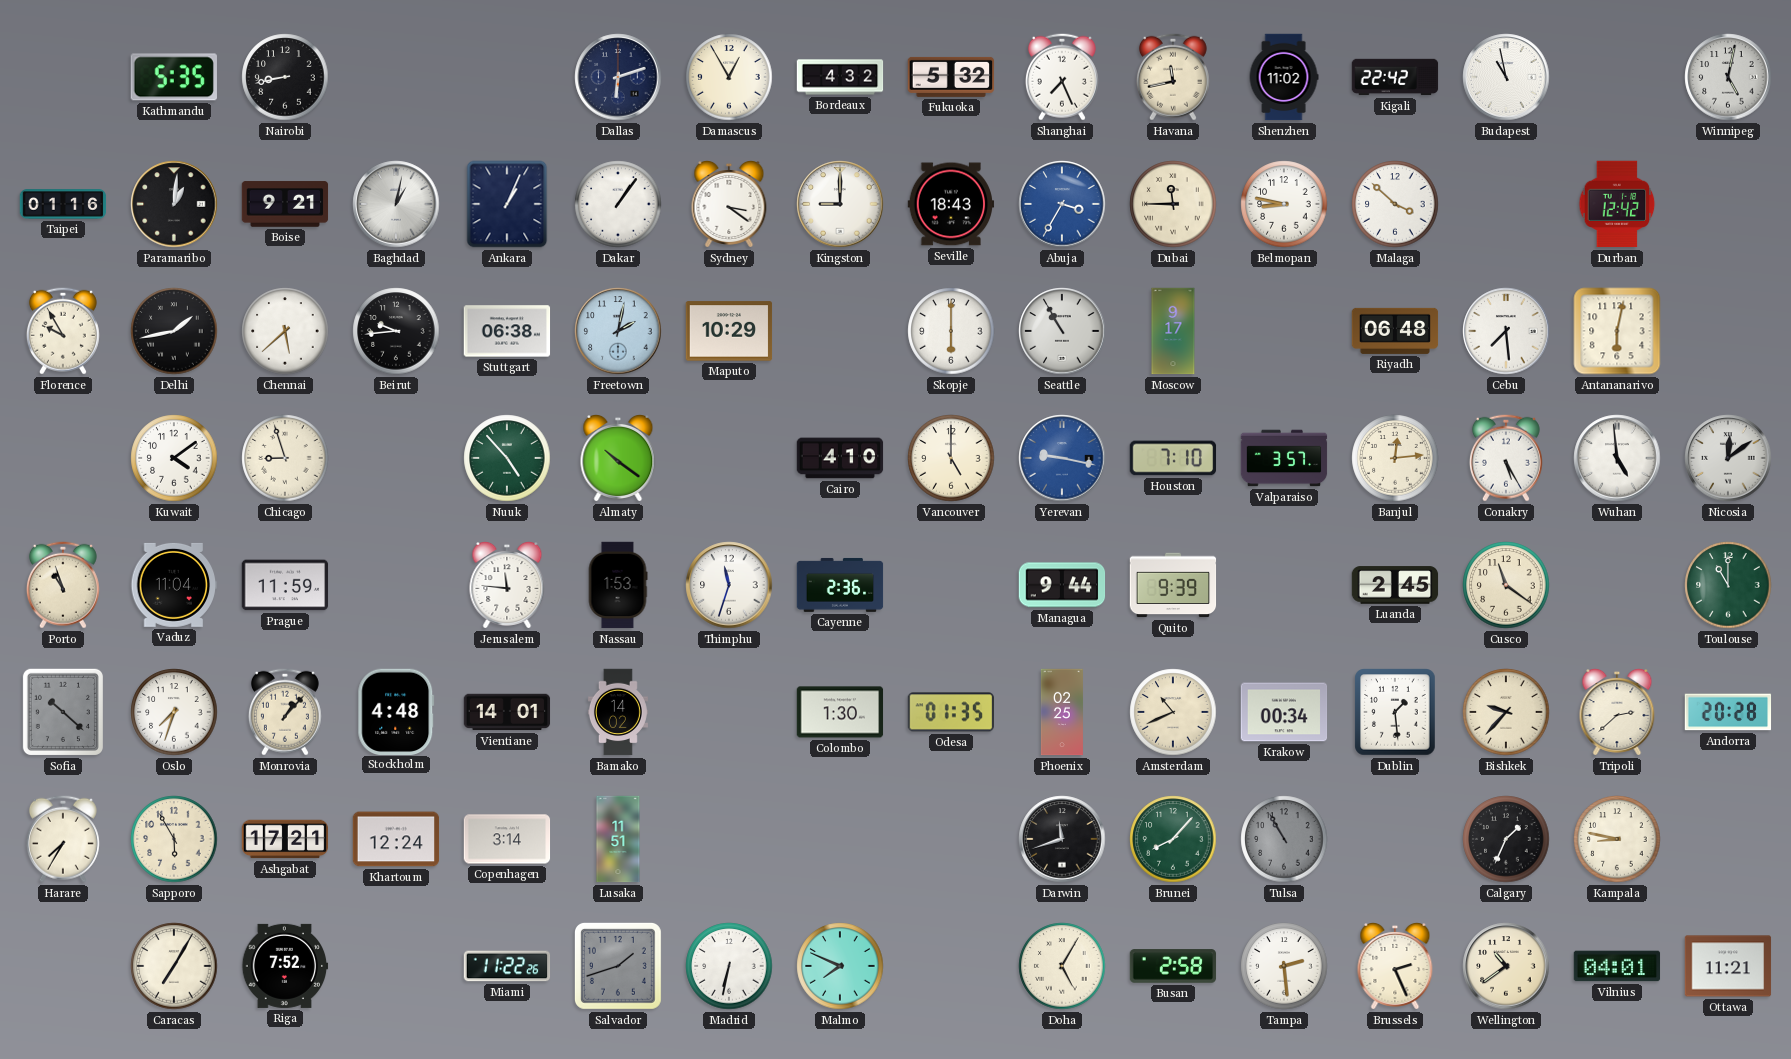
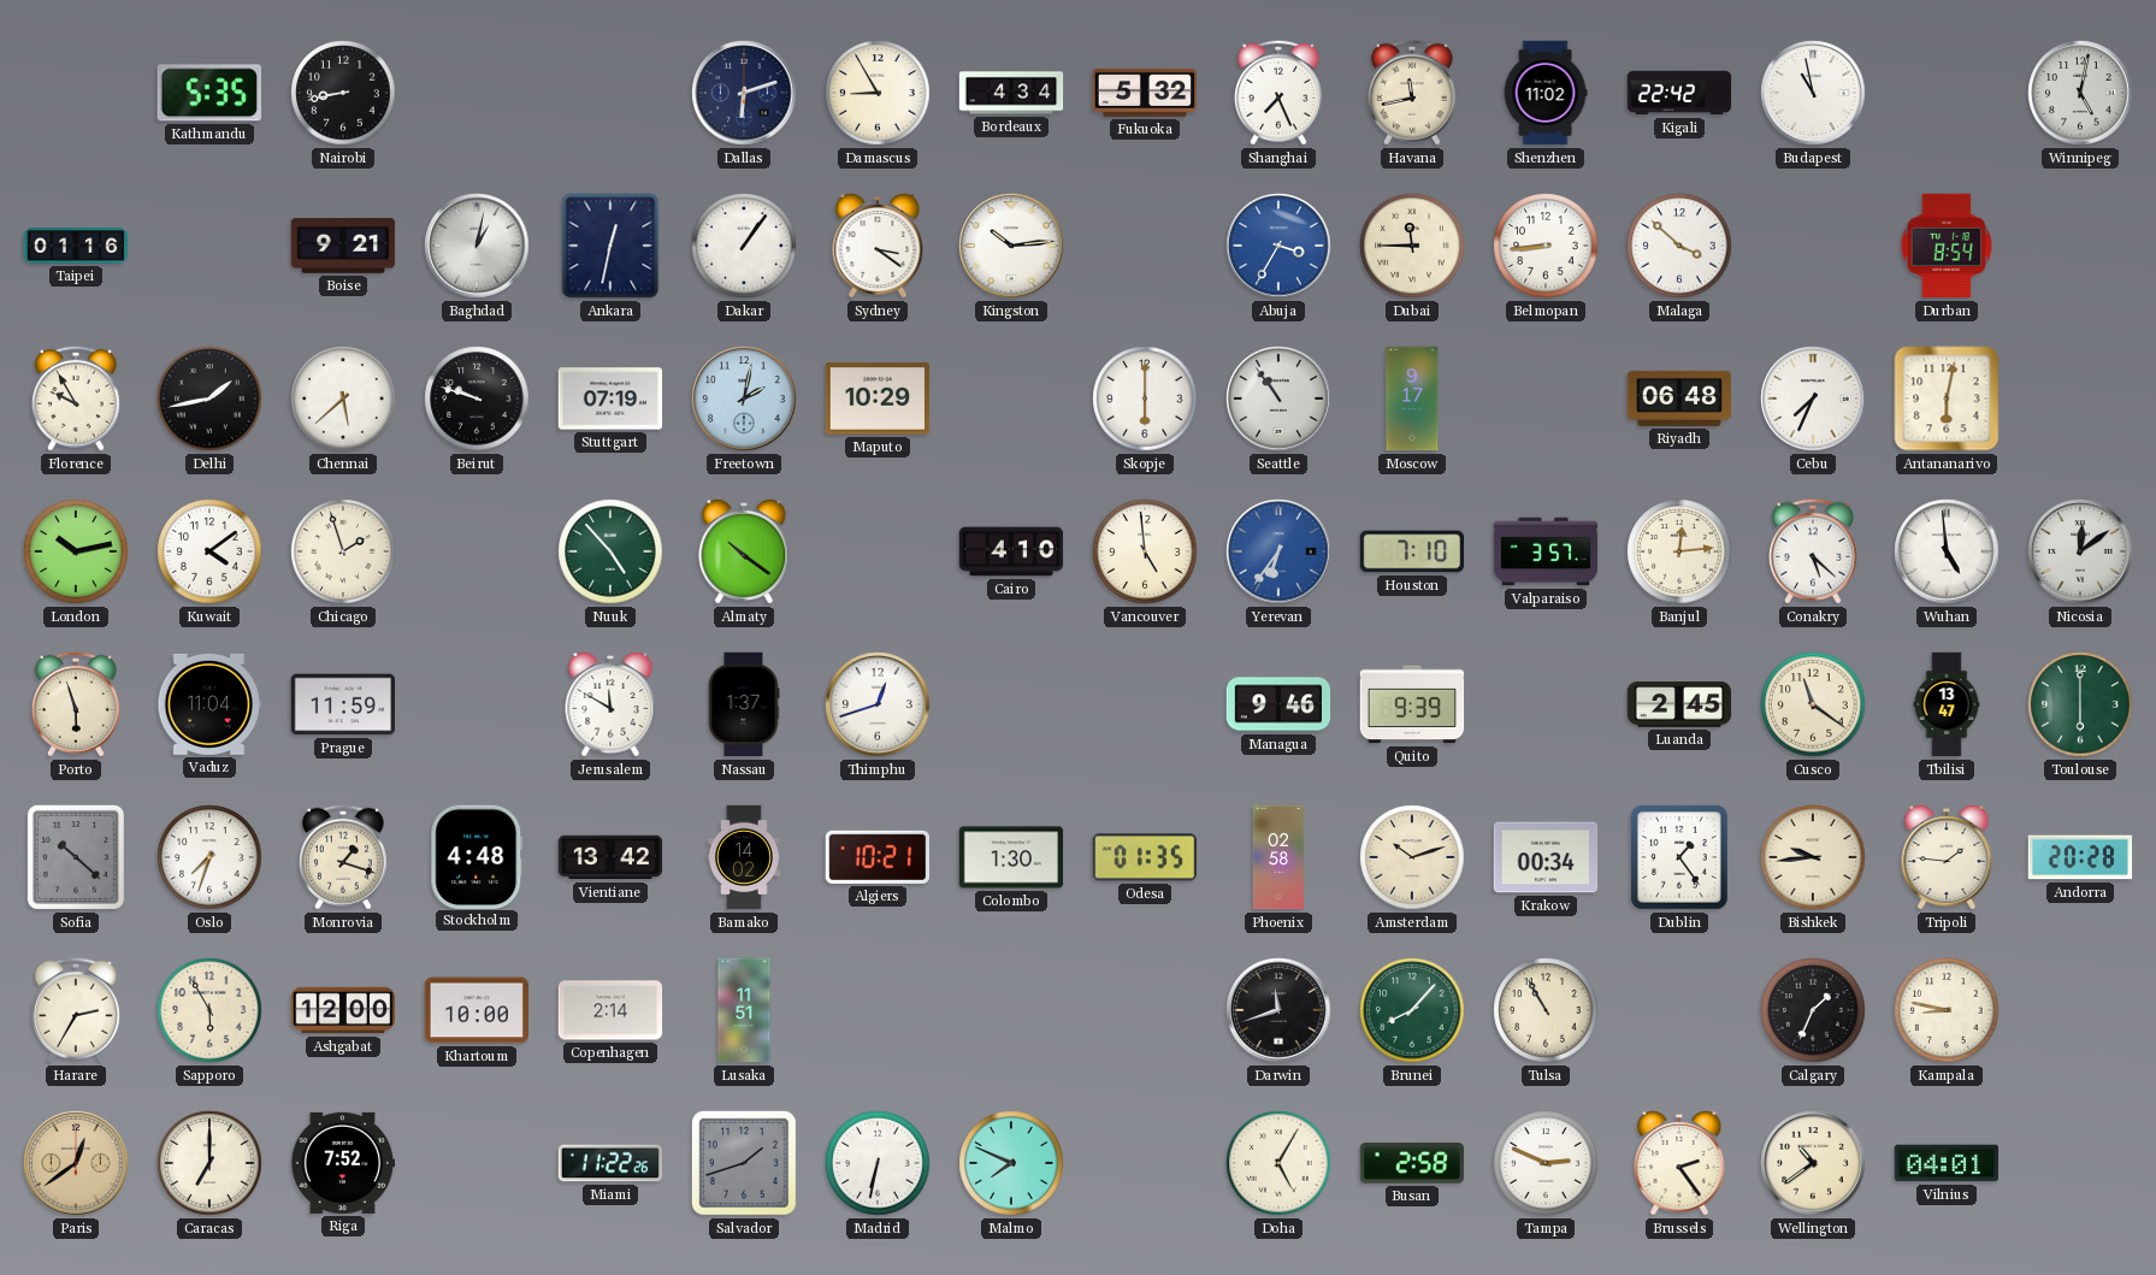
Damascus: 12:55 -> 8:55
Bordeaux: 4:32 -> 4:34
Paramaribo: 1:01 -> none
Ankara: 1:04 -> 12:32
Kingston: 9:00 -> 10:14
Seville: 18:43 -> none
Belmopan: 8:47 -> 8:44
Durban: 12:42 -> 8:54
Beirut: 9:44 -> 9:48
Stuttgart: 06:38 -> 07:19
Seattle: 10:55 -> 10:54
Cebu: 7:29 -> 7:34
London: none -> 10:13
Chicago: 8:57 -> 1:57
Vancouver: 5:00 -> 4:59
Yerevan: 9:17 -> 6:36
Conakry: 5:25 -> 5:22
Porto: 10:57 -> 5:57
Jerusalem: 11:46 -> 11:50
Nassau: 1:53 -> 1:37
Thimphu: 11:33 -> 12:42
Cayenne: 2:36 -> none
Managua: 9:44 -> 9:46
Tbilisi: none -> 13:47
Toulouse: 11:00 -> 6:00
Monrovia: 1:07 -> 1:18
Vientiane: 14:01 -> 13:42
Algiers: none -> 10:21
Phoenix: 02:25 -> 02:58
Amsterdam: 10:41 -> 10:12
Dublin: 1:29 -> 1:24
Bishkek: 9:37 -> 9:44
Tripoli: 2:38 -> 1:46
Harare: 7:35 -> 2:35
Ashgabat: 17:21 -> 12:00
Khartoum: 12:24 -> 10:00
Copenhagen: 3:14 -> 2:14
Tulsa dial: grey -> cream
Paris: none -> 12:39
Caracas: 7:05 -> 7:00
Tampa: 2:29 -> 2:49
Brussels: 2:26 -> 2:24
Ottawa: 11:21 -> none
